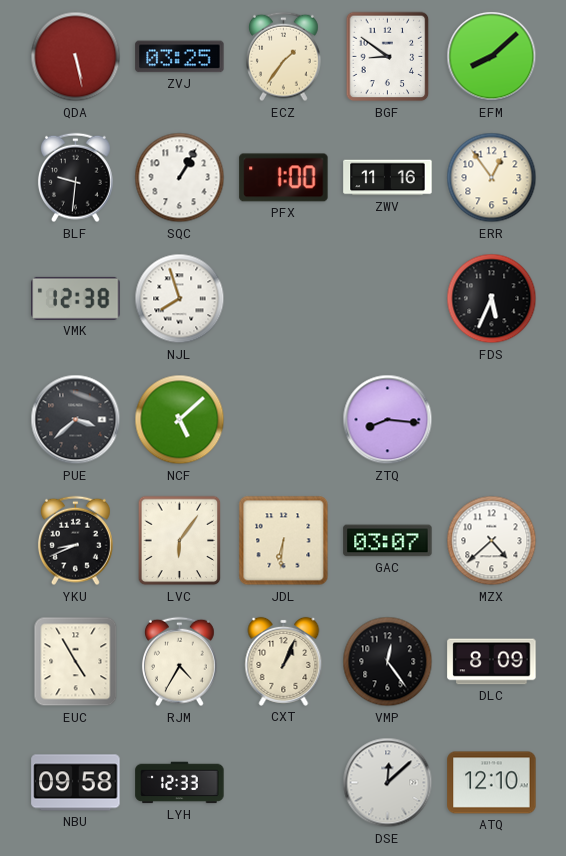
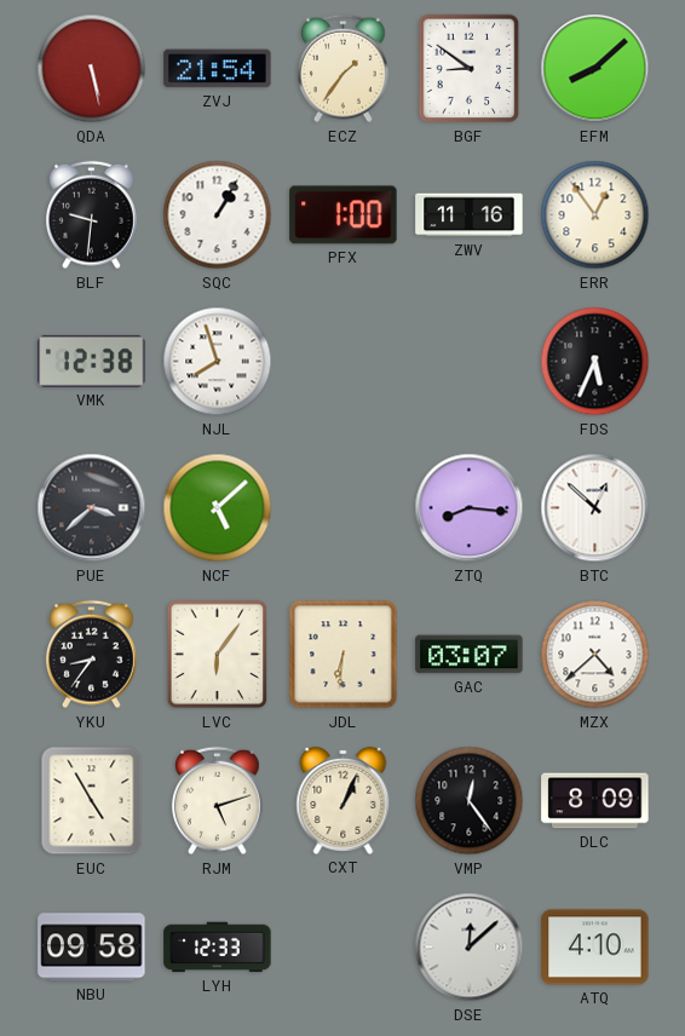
ZVJ: 03:25 -> 21:54
BTC: none -> 12:52
YKU: 8:41 -> 8:36
RJM: 4:35 -> 5:12
ATQ: 12:10 -> 4:10
